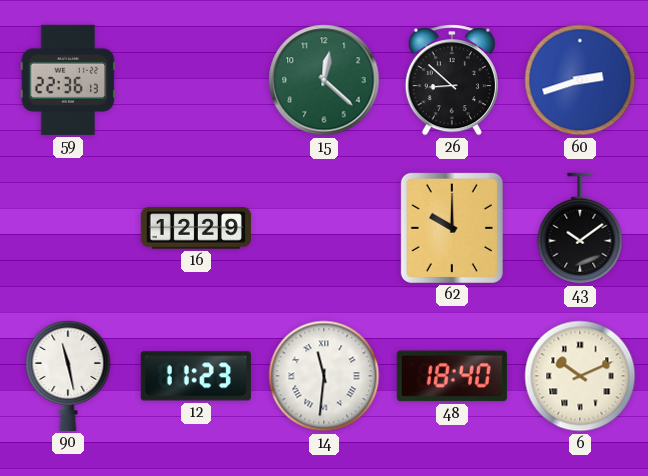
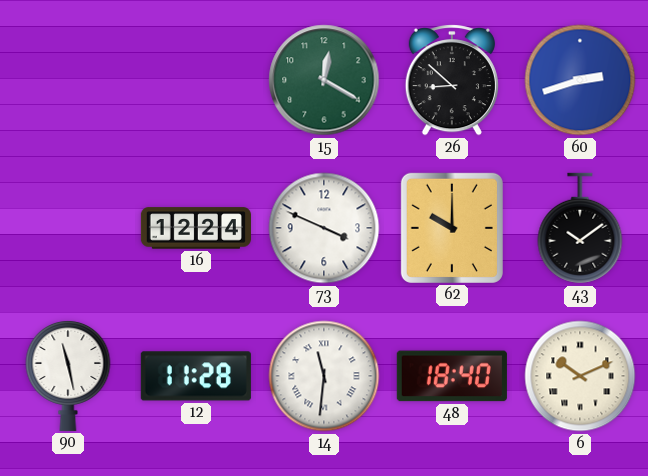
59: 22:36 -> none
15: 12:22 -> 12:20
16: 12:29 -> 12:24
73: none -> 3:49
12: 11:23 -> 11:28
